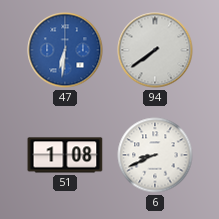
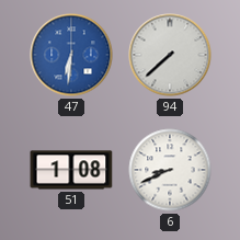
94: 7:39 -> 7:38
